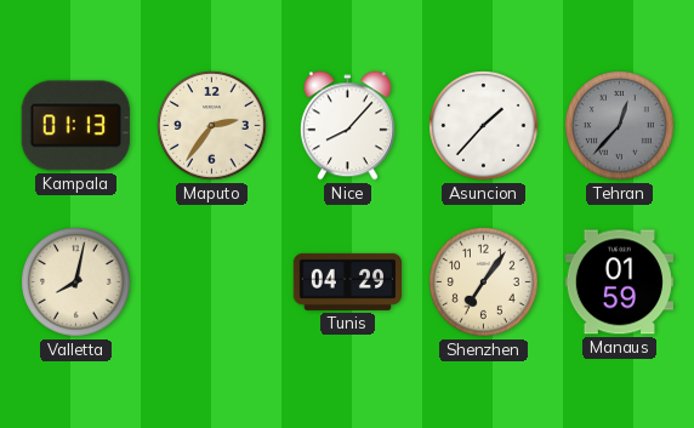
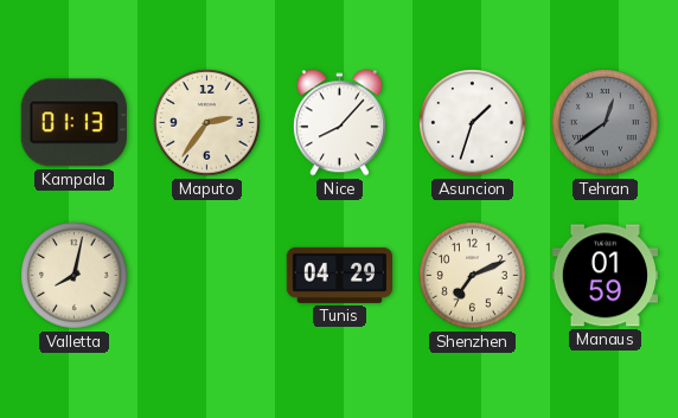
Asuncion: 1:37 -> 1:33
Tehran: 12:37 -> 12:39
Shenzhen: 7:06 -> 7:11
